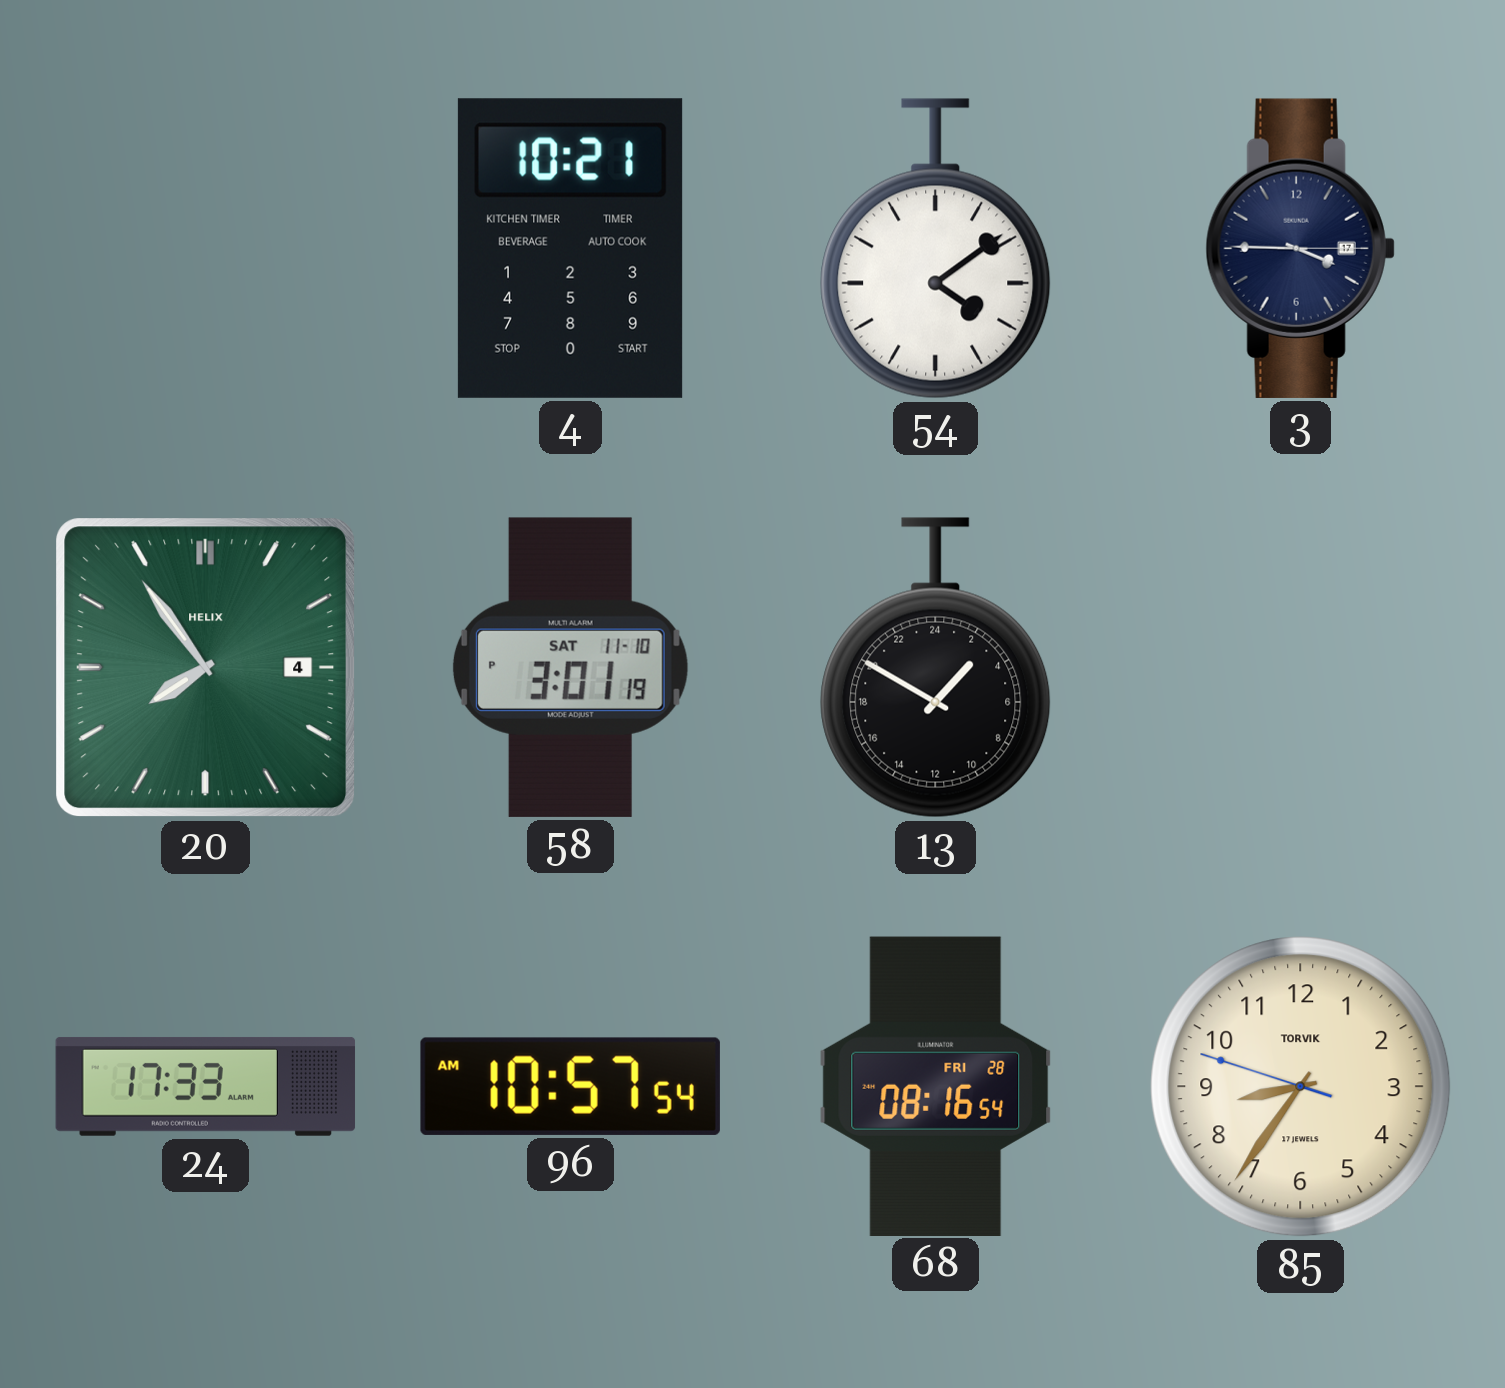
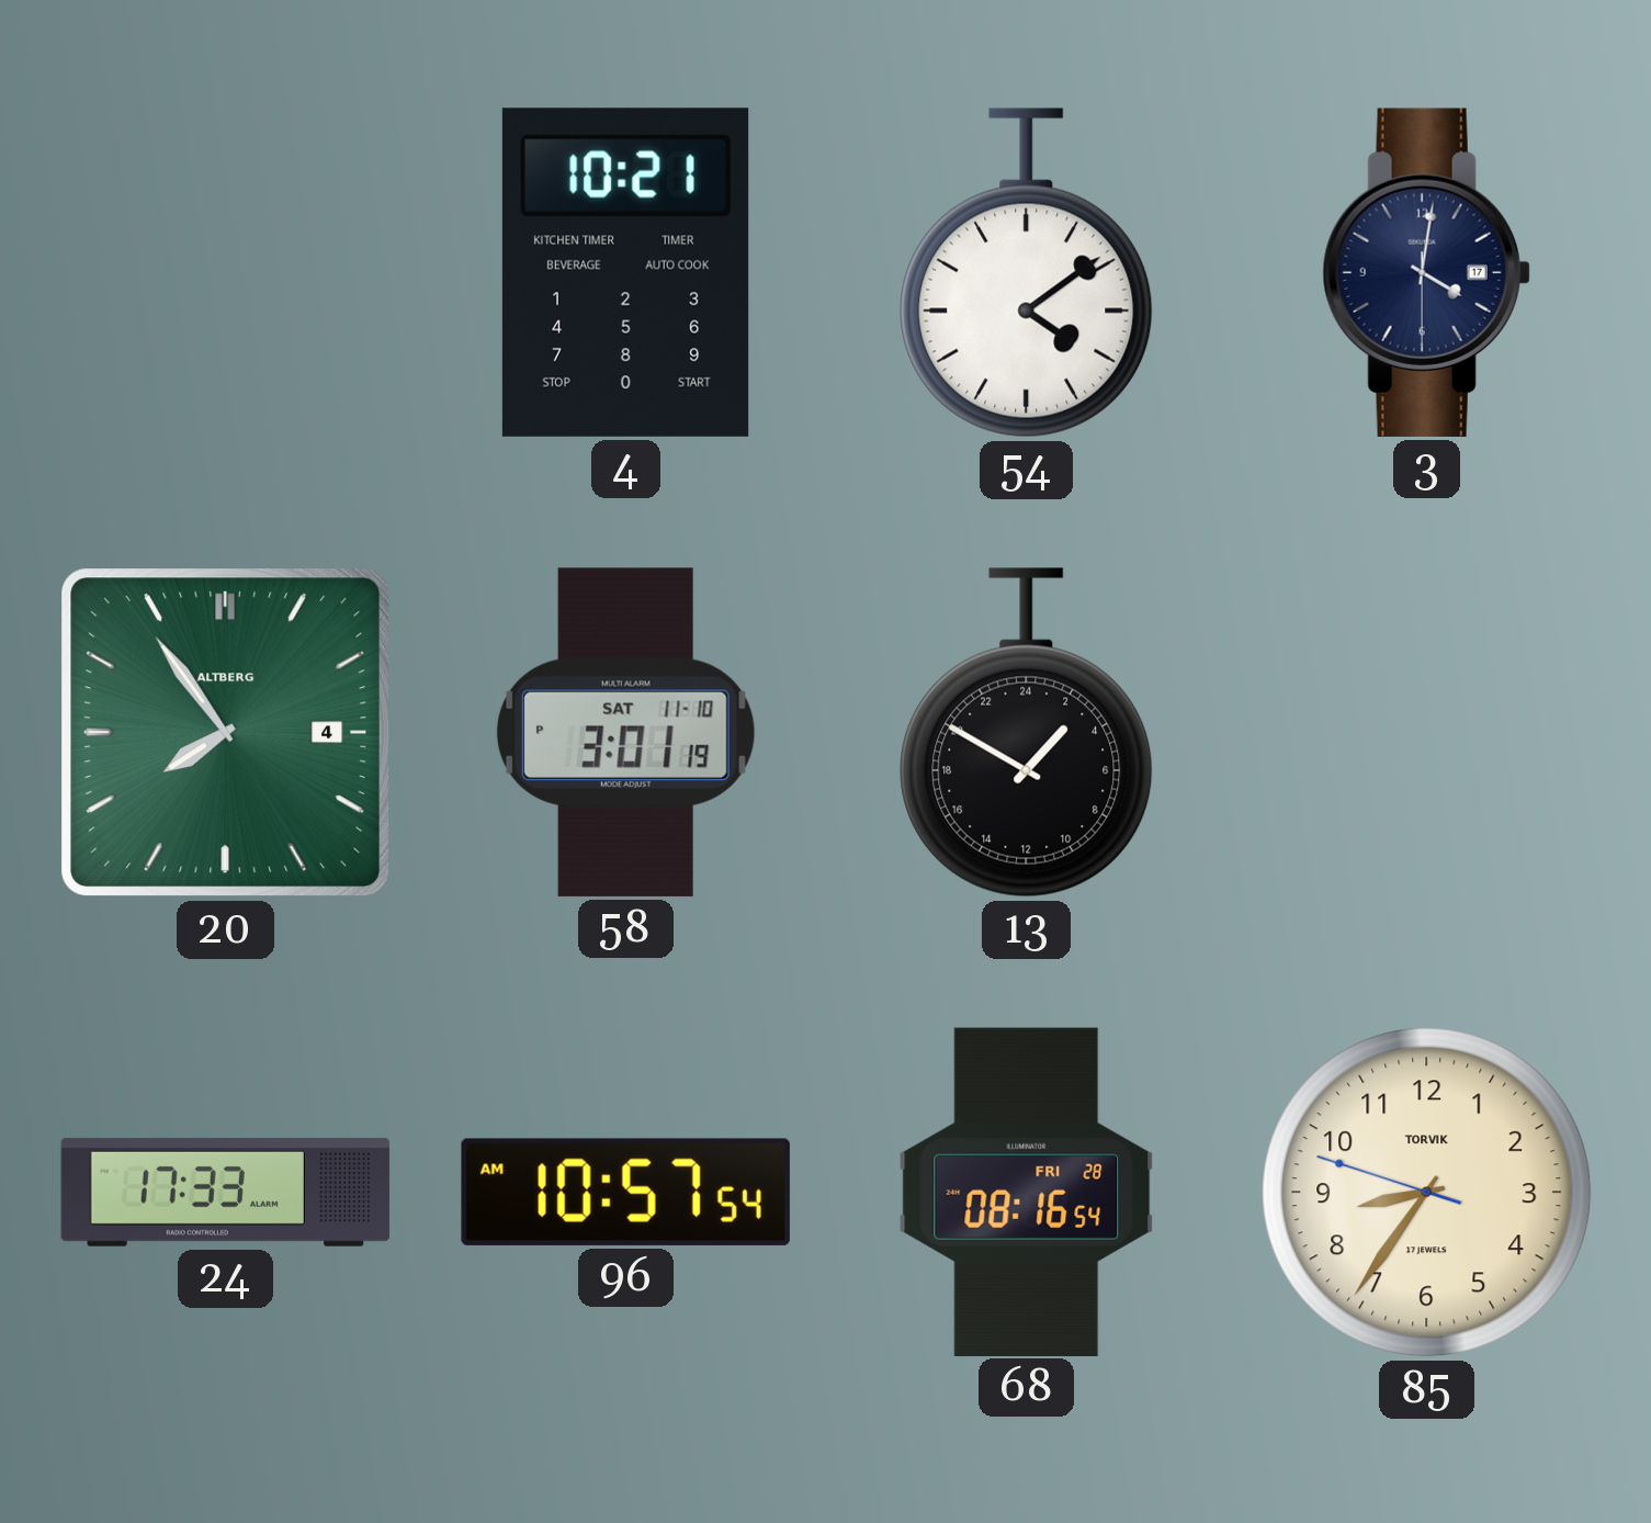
3: 3:45 -> 4:01
20 brand: HELIX -> ALTBERG
